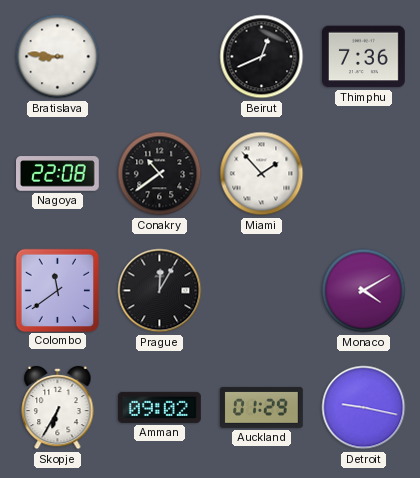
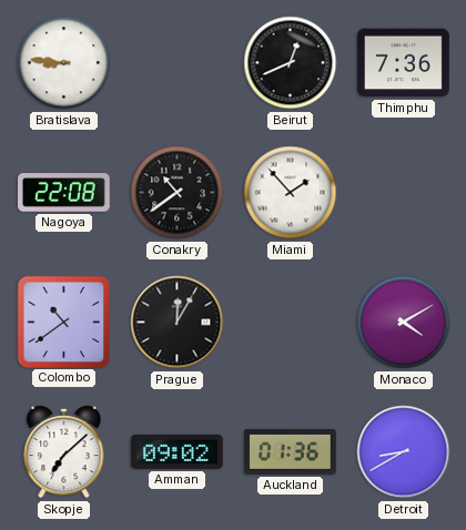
Colombo: 11:39 -> 10:39
Skopje: 6:35 -> 7:08
Auckland: 01:29 -> 01:36
Detroit: 9:17 -> 8:40
